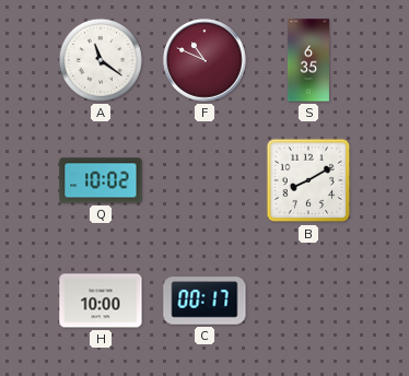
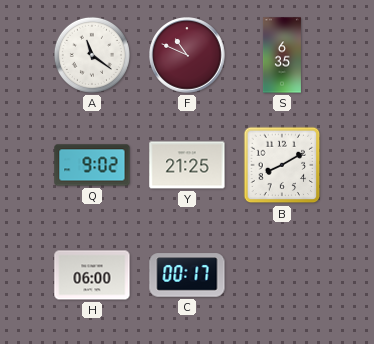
Q: 10:02 -> 9:02
Y: none -> 21:25
H: 10:00 -> 06:00
